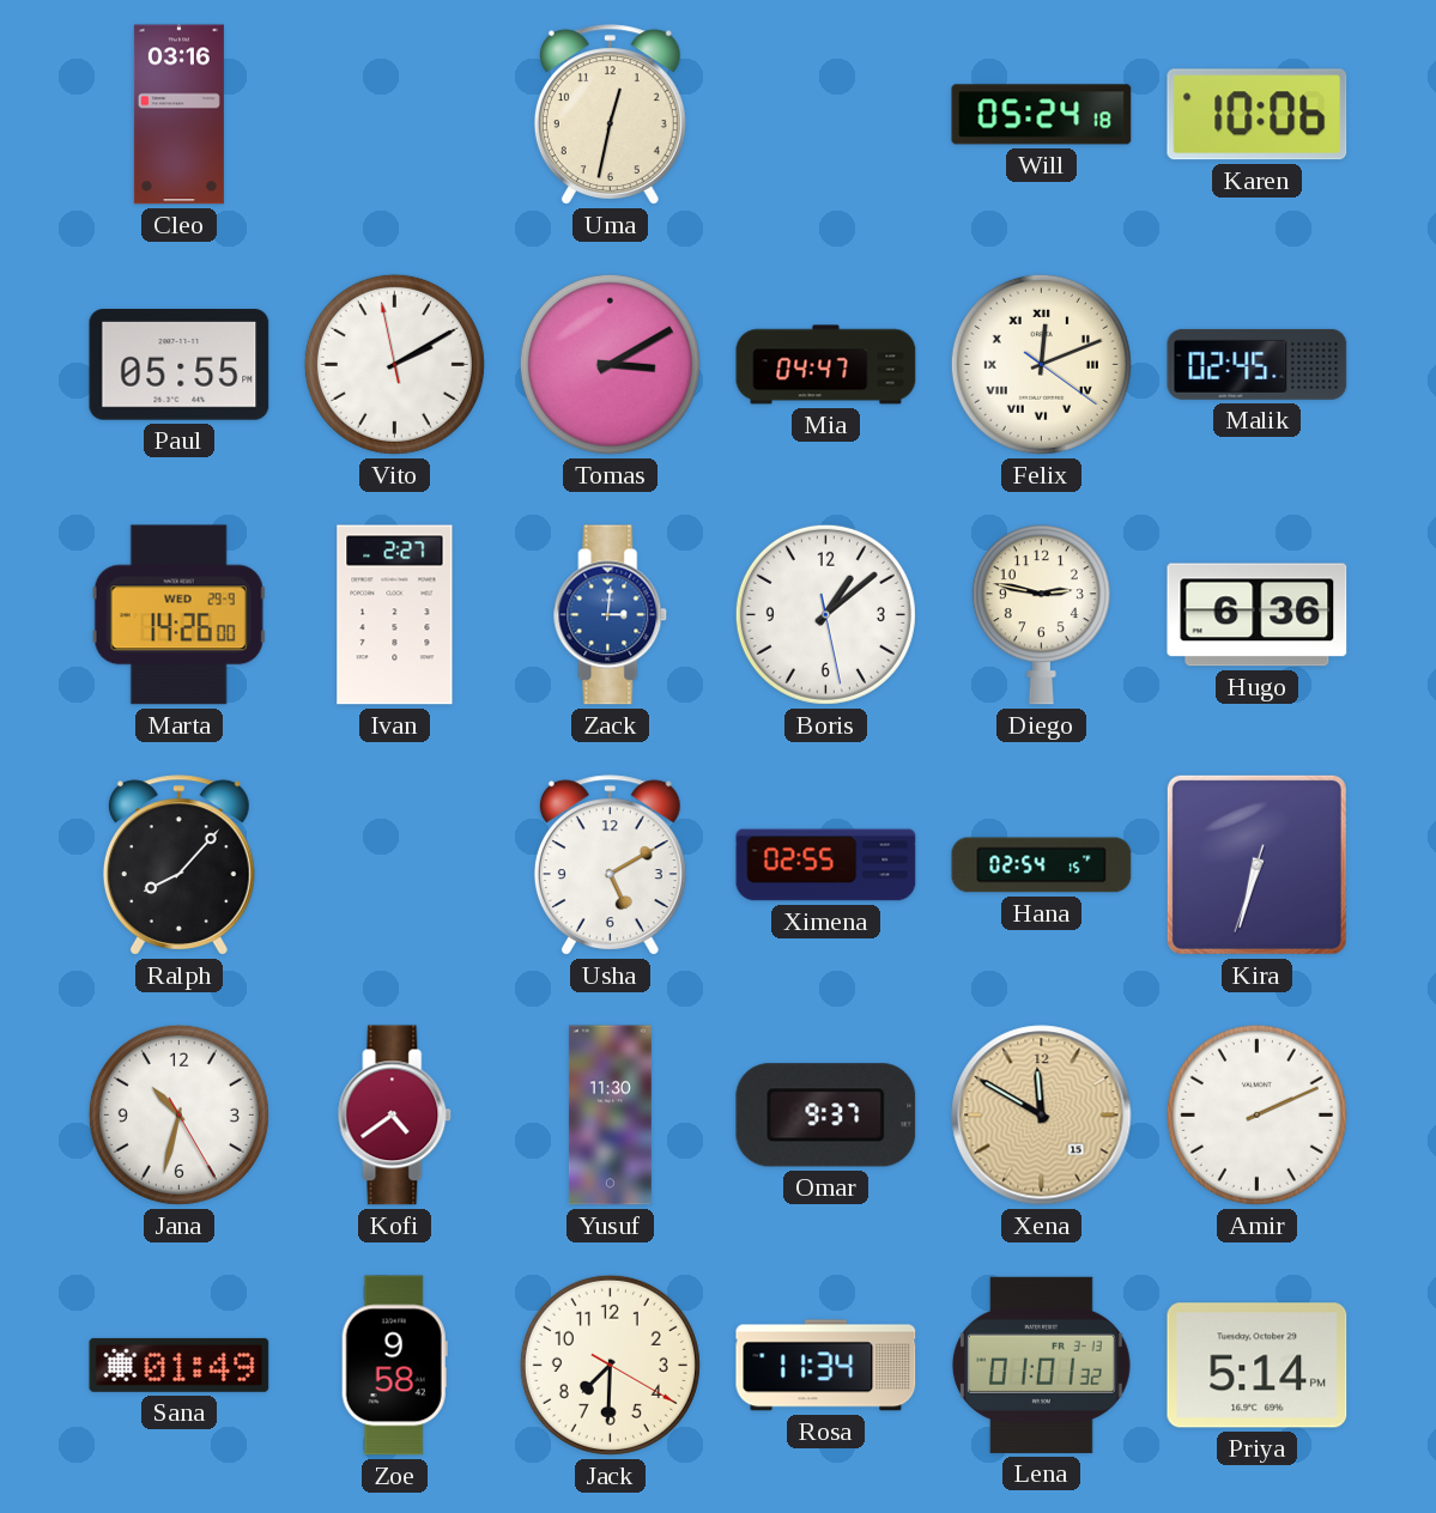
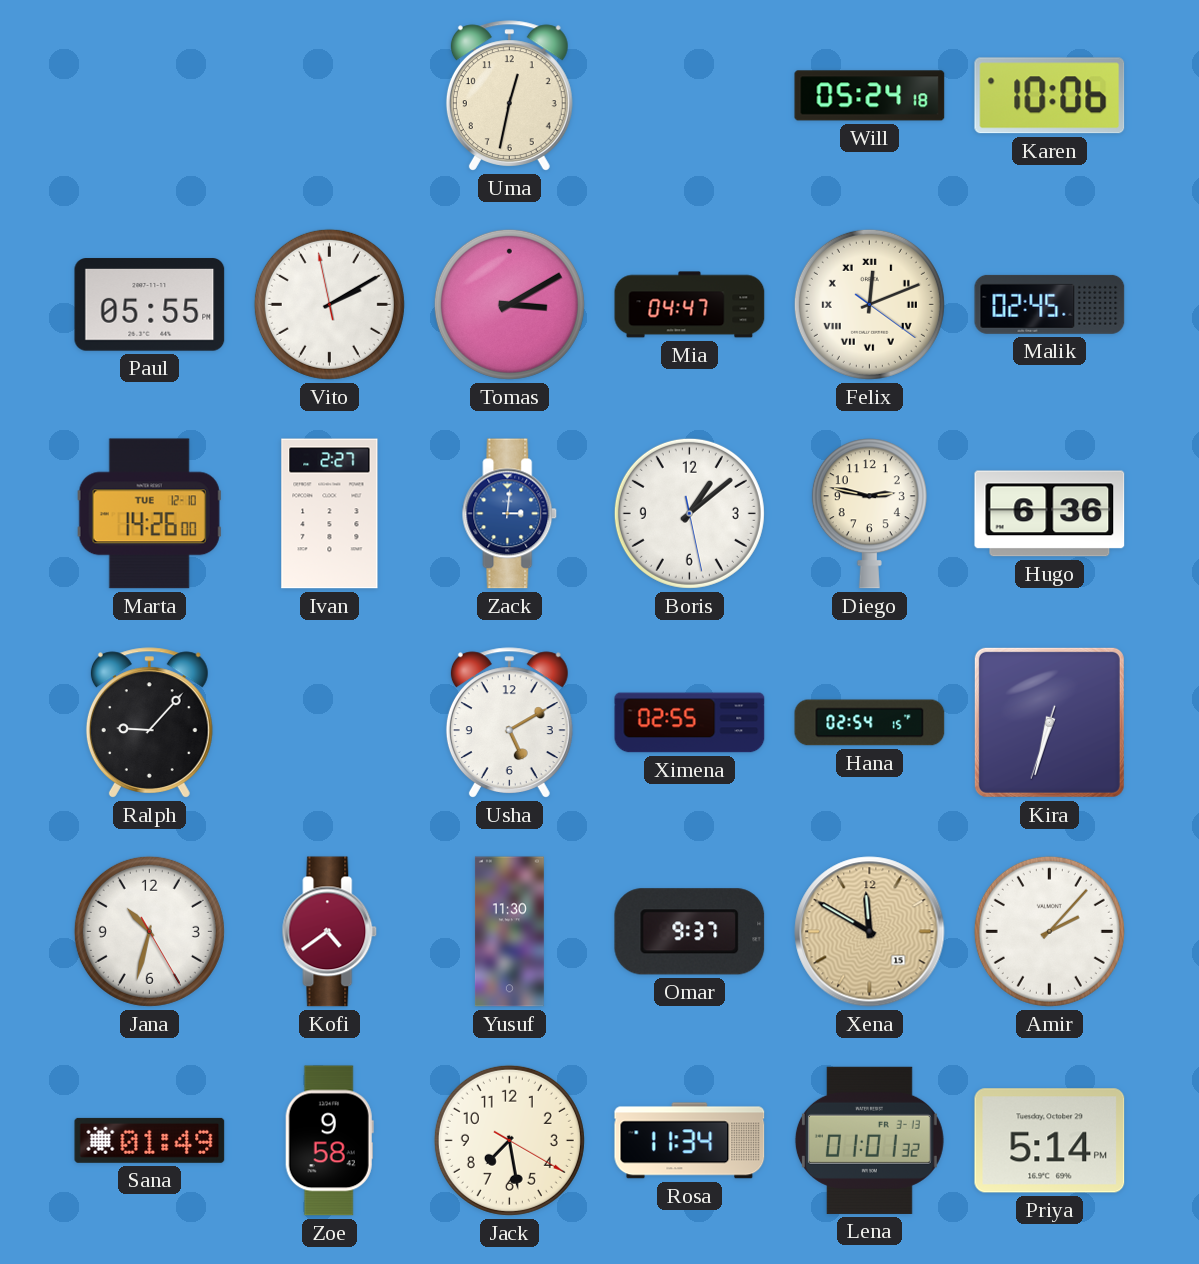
Cleo: 03:16 -> none
Marta date: WED 29-9 -> TUE 12-10
Ralph: 8:07 -> 9:07
Amir: 2:11 -> 2:07
Jack: 7:30 -> 7:28
